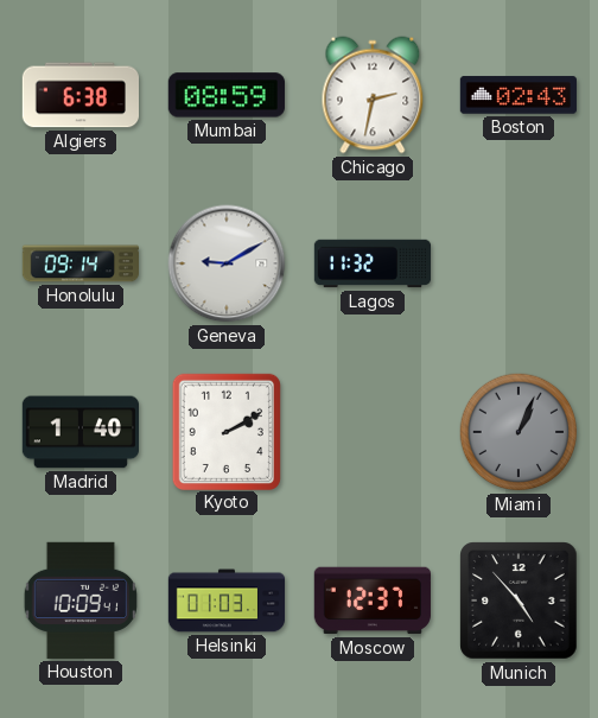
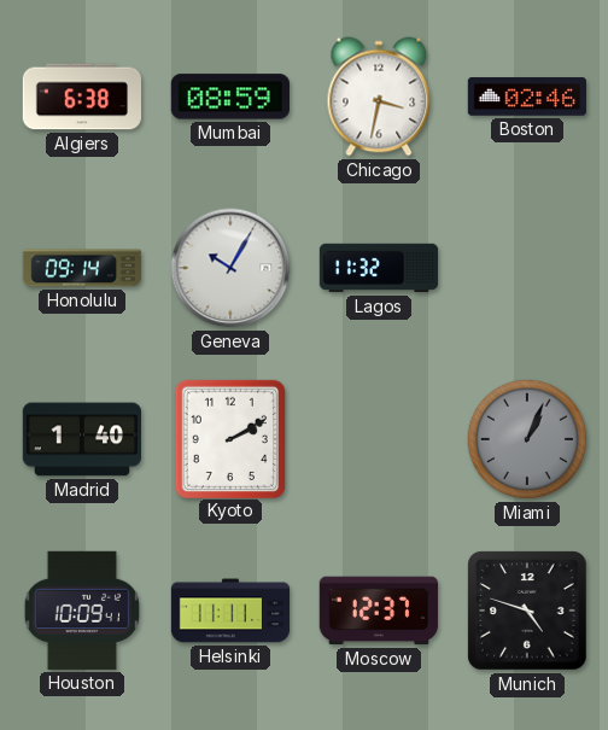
Chicago: 2:32 -> 3:32
Boston: 02:43 -> 02:46
Geneva: 9:10 -> 10:05
Helsinki: 01:03 -> 11:11
Munich: 4:53 -> 4:48
